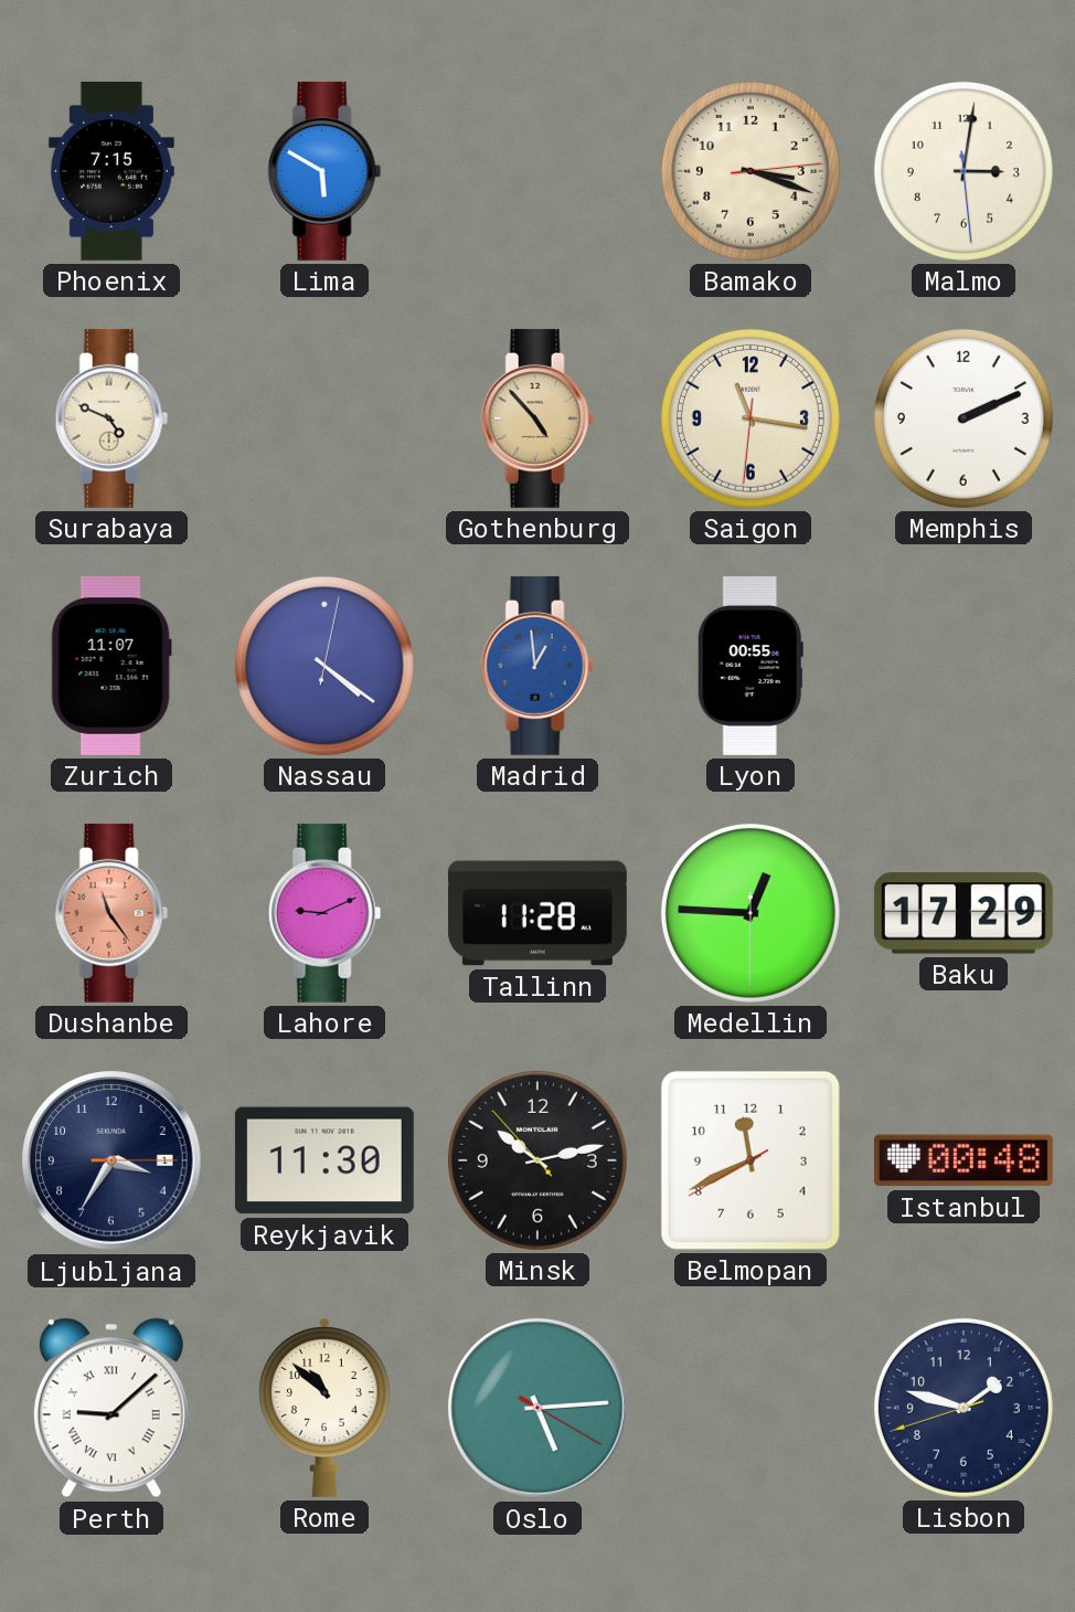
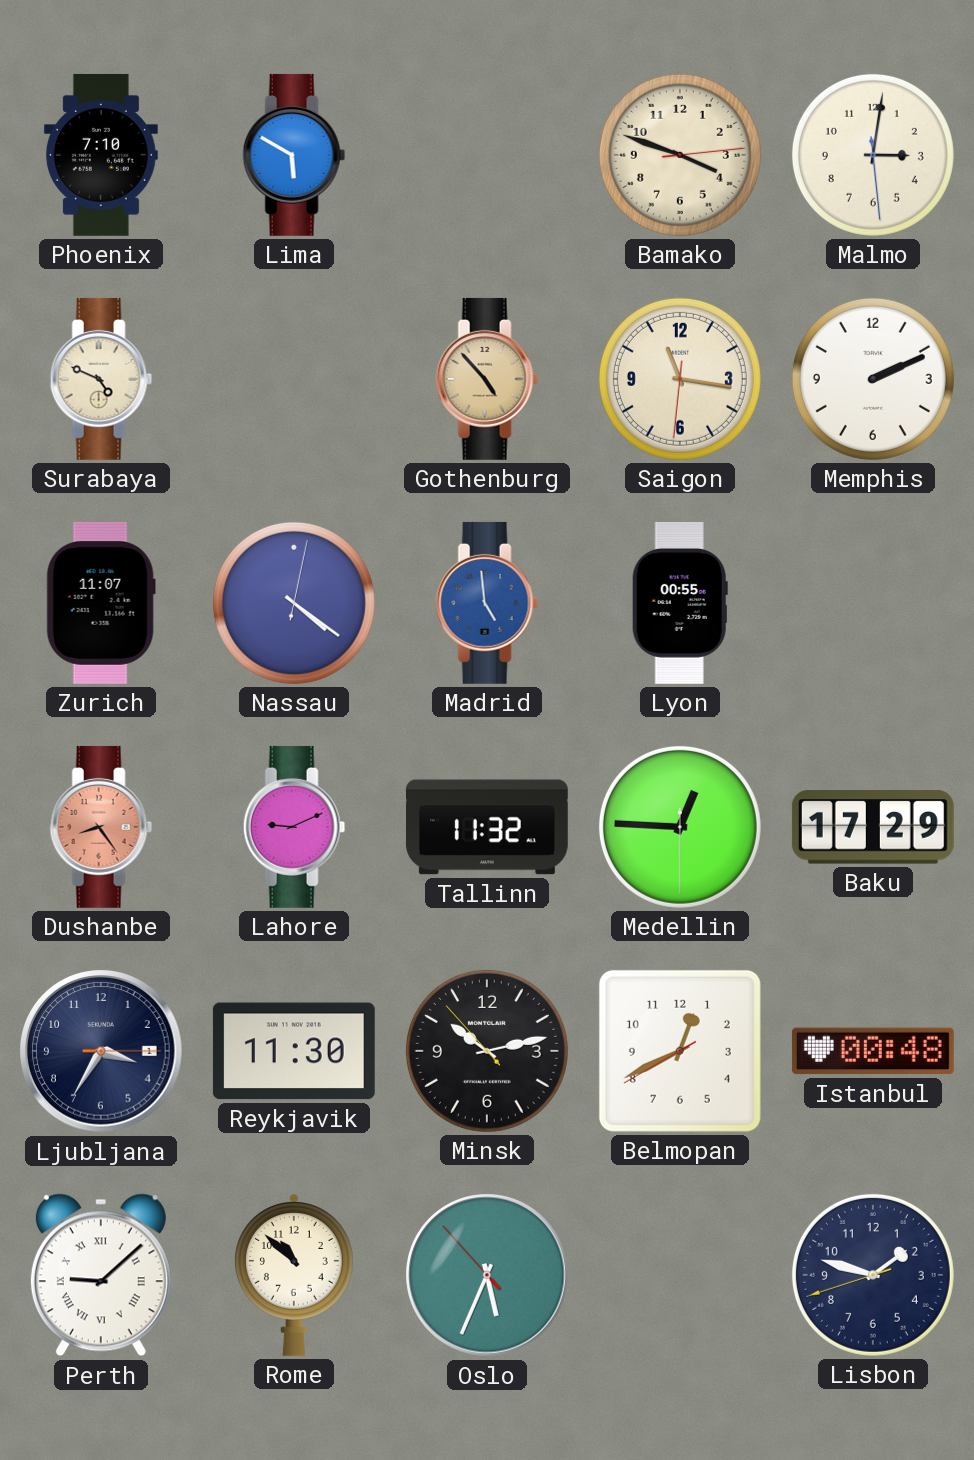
Phoenix: 7:15 -> 7:10
Bamako: 3:18 -> 3:48
Madrid: 12:59 -> 4:59
Dushanbe: 11:24 -> 8:24
Tallinn: 11:28 -> 11:32
Belmopan: 11:40 -> 12:40
Oslo: 5:14 -> 5:33
